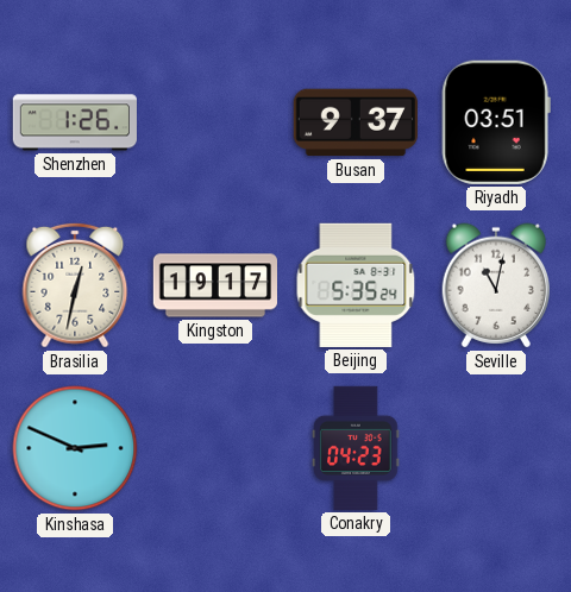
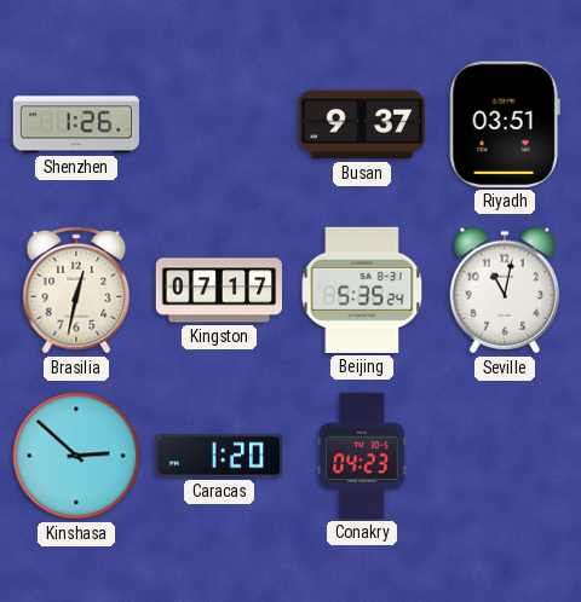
Kingston: 19:17 -> 07:17
Kinshasa: 2:49 -> 2:52
Caracas: none -> 1:20
